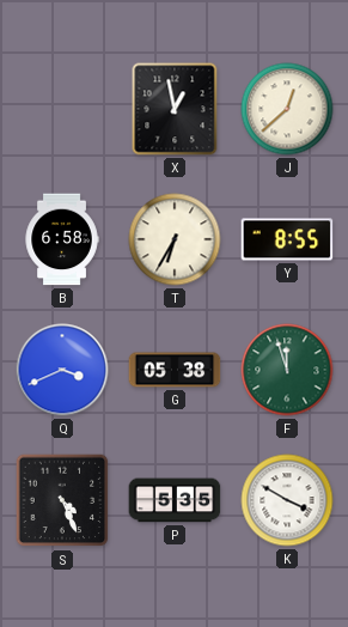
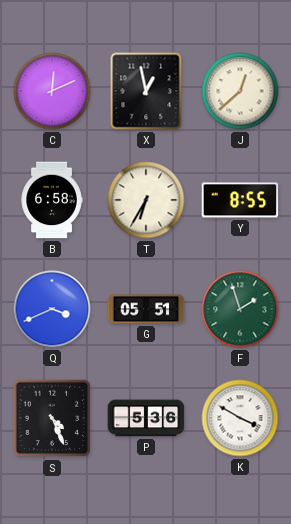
C: none -> 12:11
G: 05:38 -> 05:51
F: 11:57 -> 1:57
P: 5:35 -> 5:36
